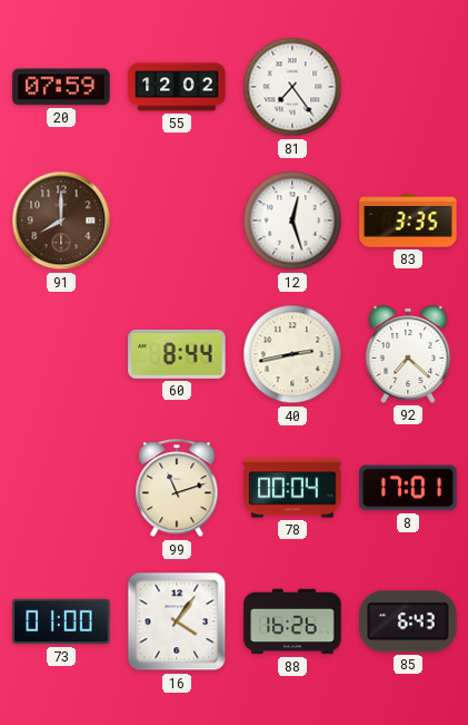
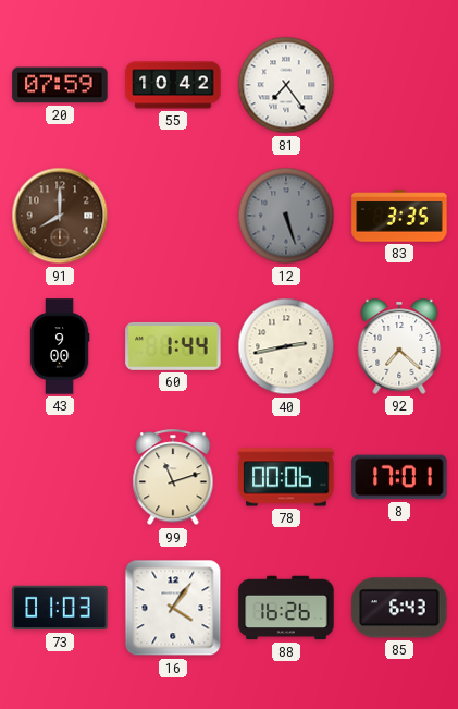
55: 12:02 -> 10:42
12: 12:27 -> 5:27
12 dial: white -> grey
43: none -> 9:00
60: 8:44 -> 1:44
78: 00:04 -> 00:06
73: 01:00 -> 01:03
